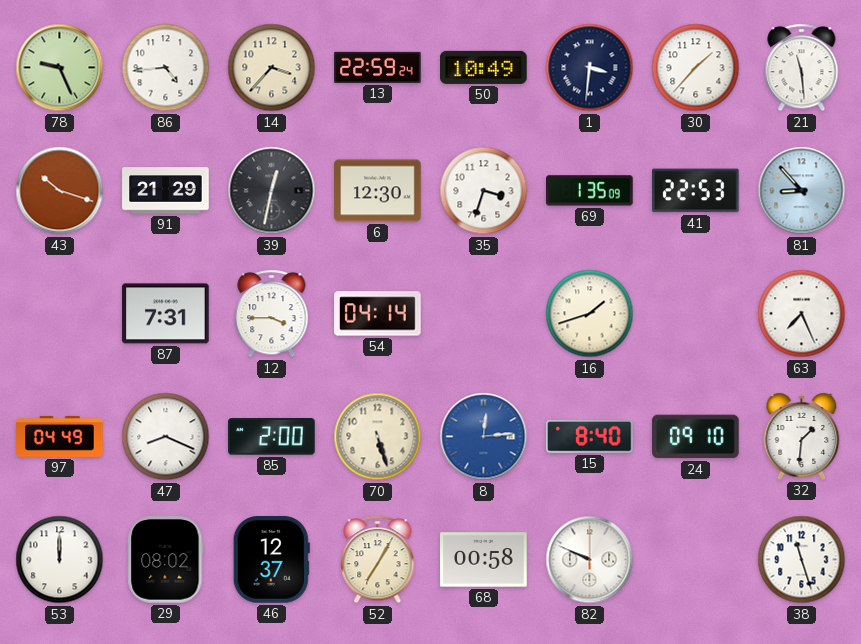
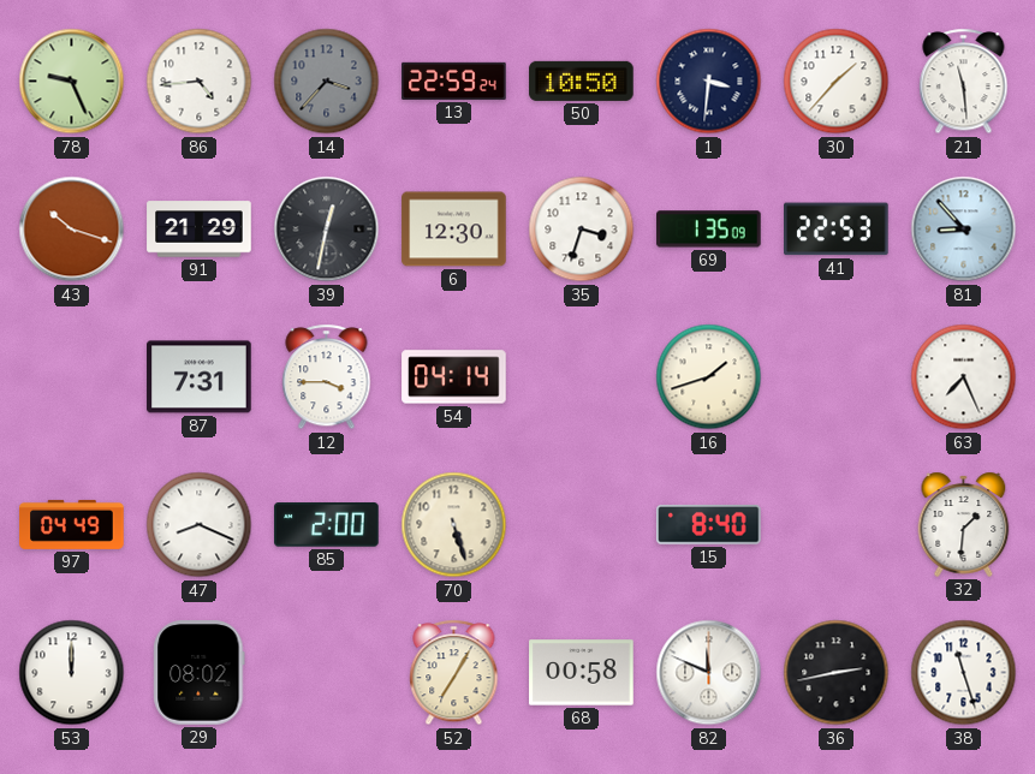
14 dial: cream -> grey
50: 10:49 -> 10:50
8: 12:14 -> none
24: 09:10 -> none
46: 12:37 -> none
82: 9:49 -> 11:49
36: none -> 2:43
